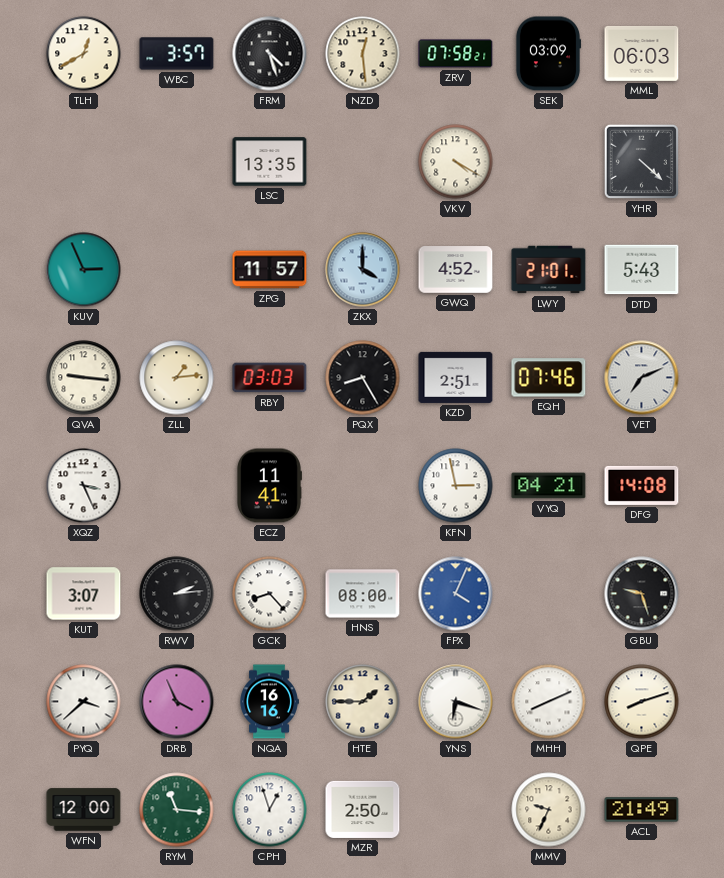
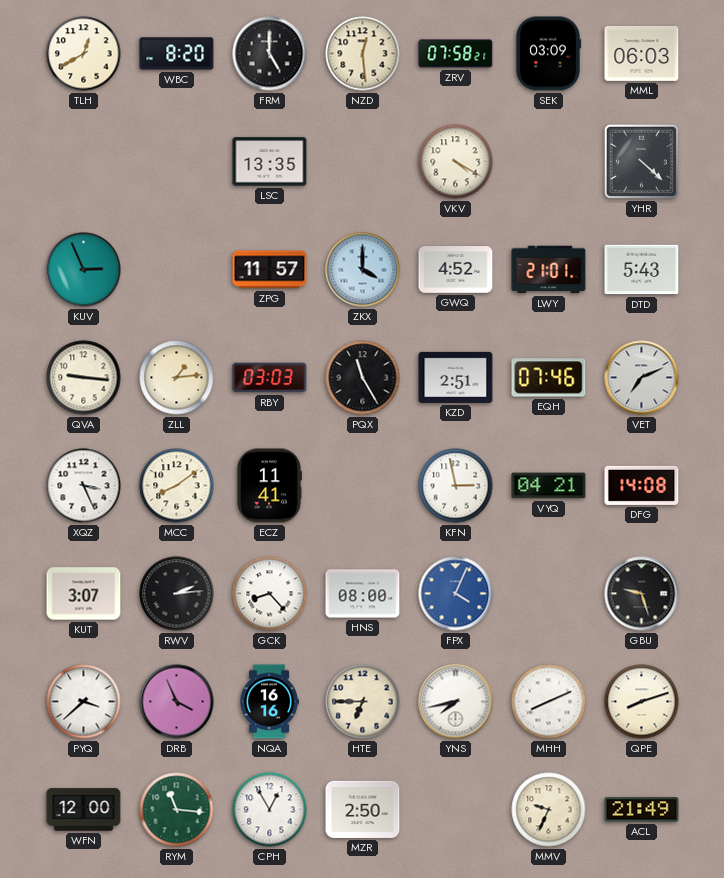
WBC: 3:57 -> 8:20
FRM: 4:27 -> 5:00
PQX: 8:25 -> 11:25
MCC: none -> 8:09
HTE: 1:45 -> 6:45
YNS: 6:18 -> 7:43
CPH: 12:57 -> 12:55
